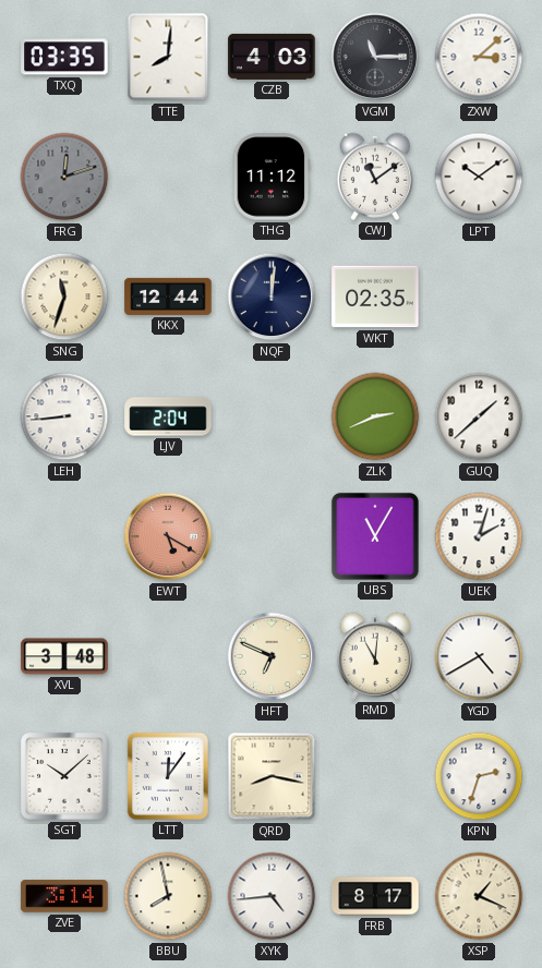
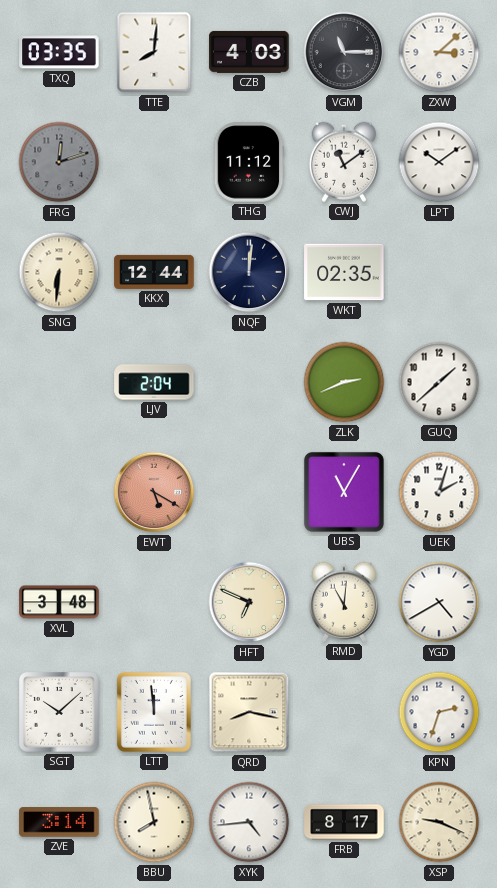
SNG: 11:33 -> 6:31
LEH: 8:44 -> none
LTT: 12:06 -> 11:59
XSP: 1:19 -> 9:19
